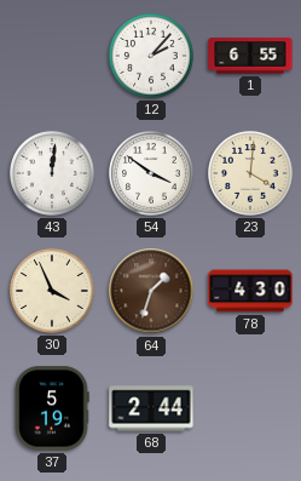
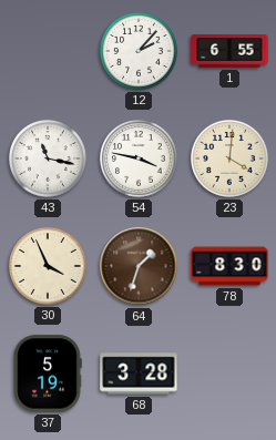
43: 12:01 -> 11:17
54: 3:51 -> 3:47
78: 4:30 -> 8:30
68: 2:44 -> 3:28
